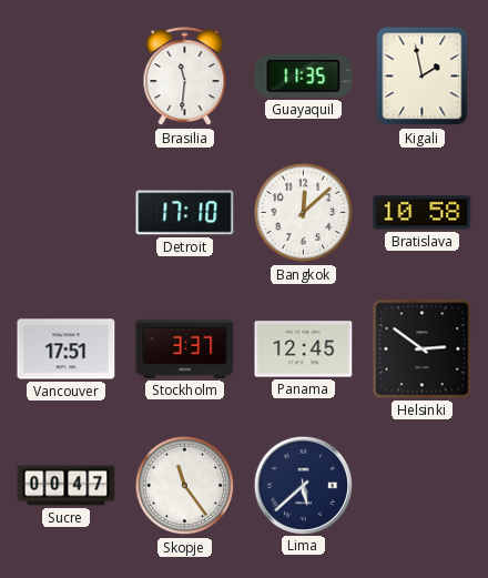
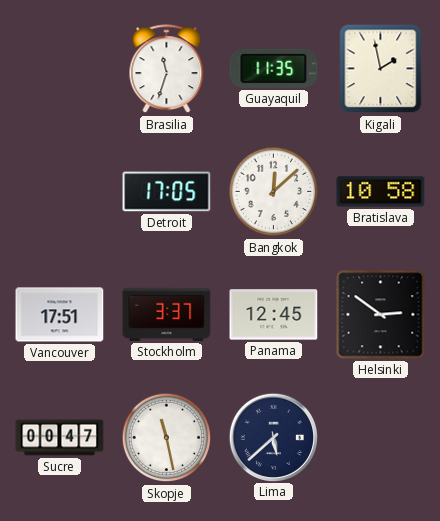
Brasilia: 11:31 -> 11:33
Detroit: 17:10 -> 17:05
Skopje: 11:24 -> 11:28
